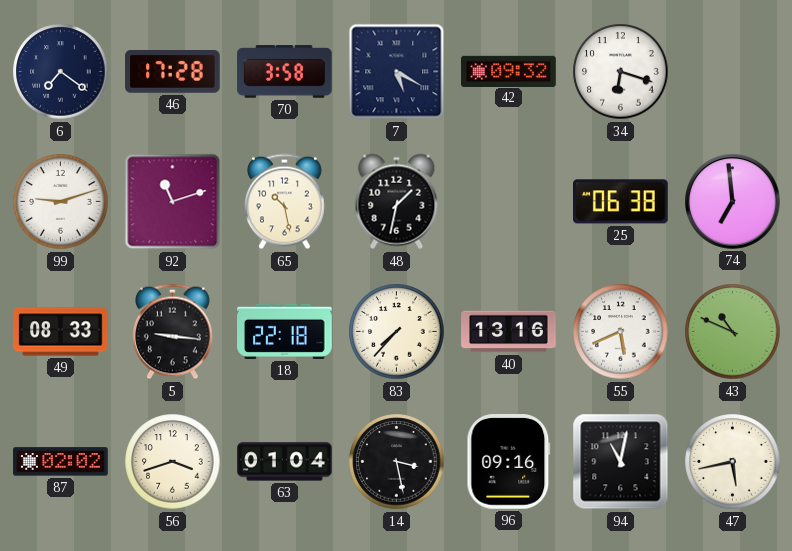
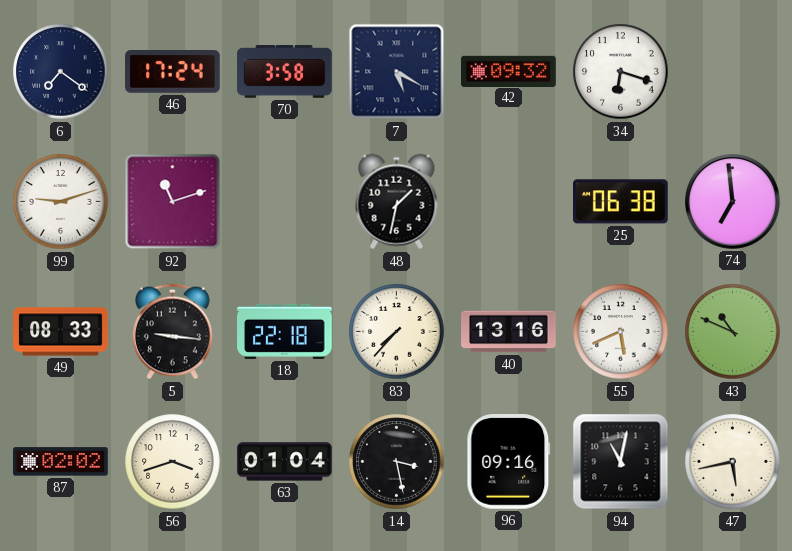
46: 17:28 -> 17:24
65: 10:28 -> none
